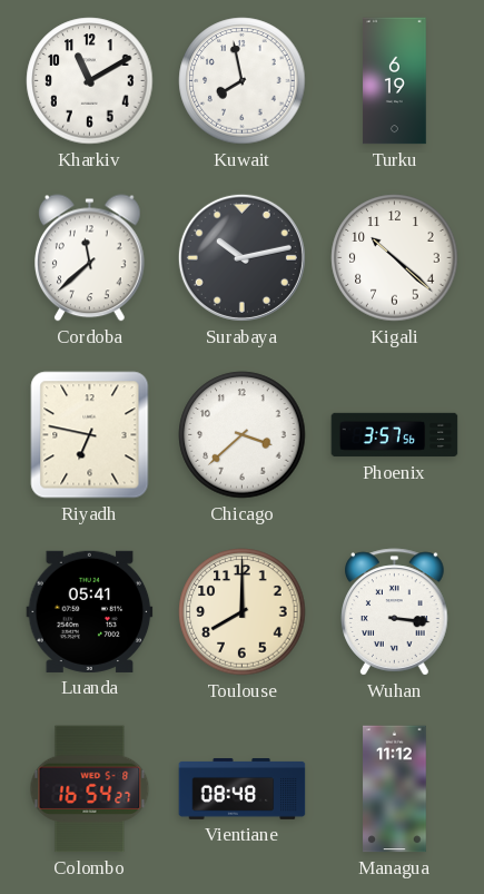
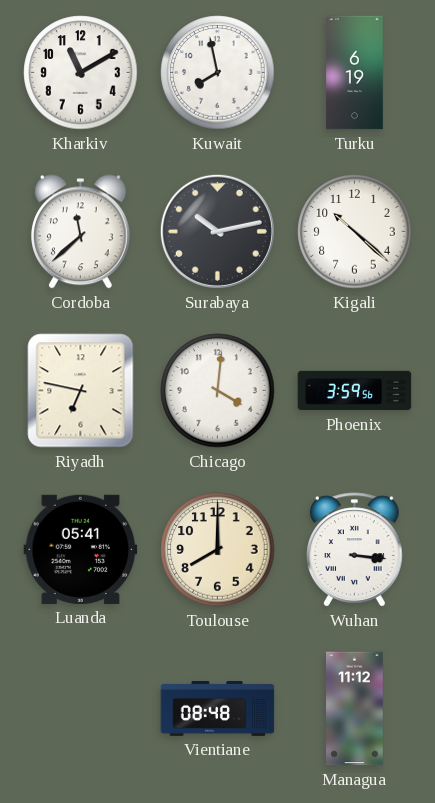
Chicago: 3:38 -> 4:01
Phoenix: 3:57 -> 3:59
Colombo: 16:54 -> none
